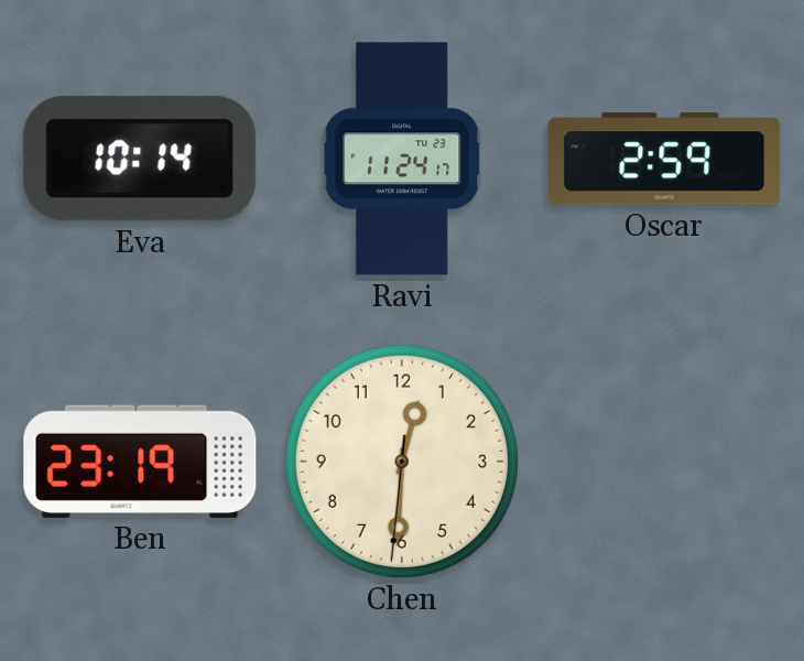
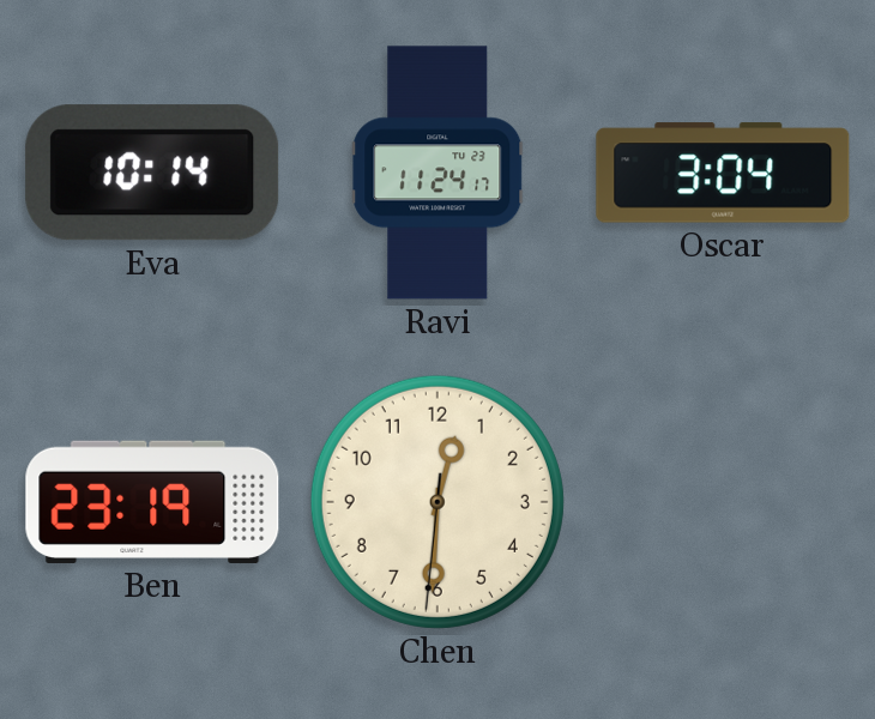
Oscar: 2:59 -> 3:04
